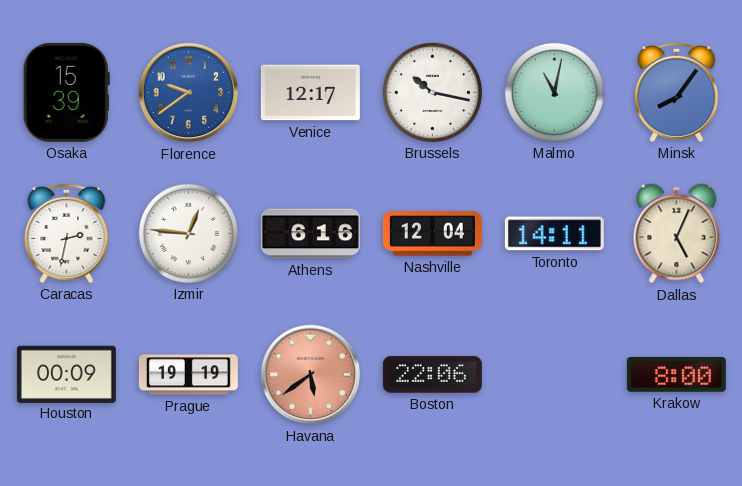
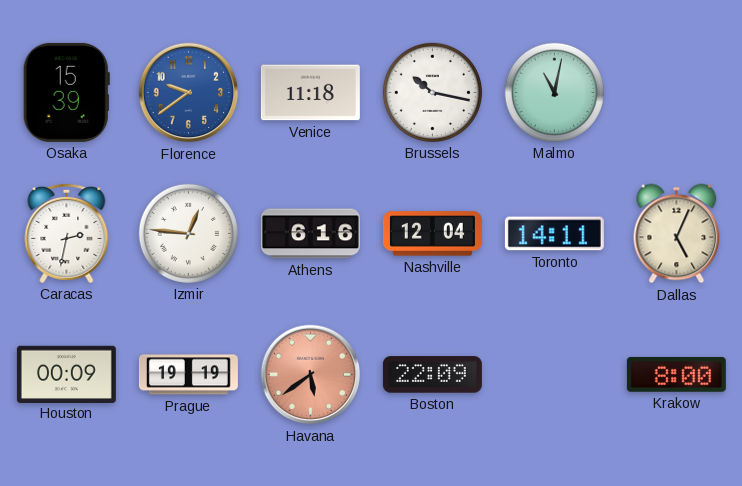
Venice: 12:17 -> 11:18
Minsk: 8:06 -> none
Boston: 22:06 -> 22:09
